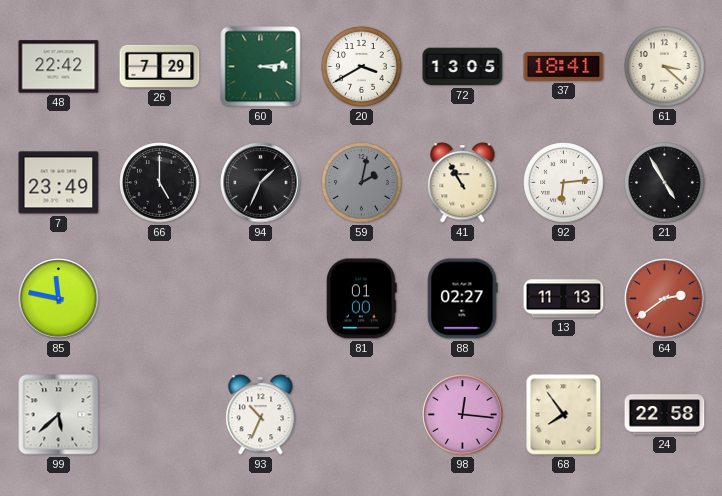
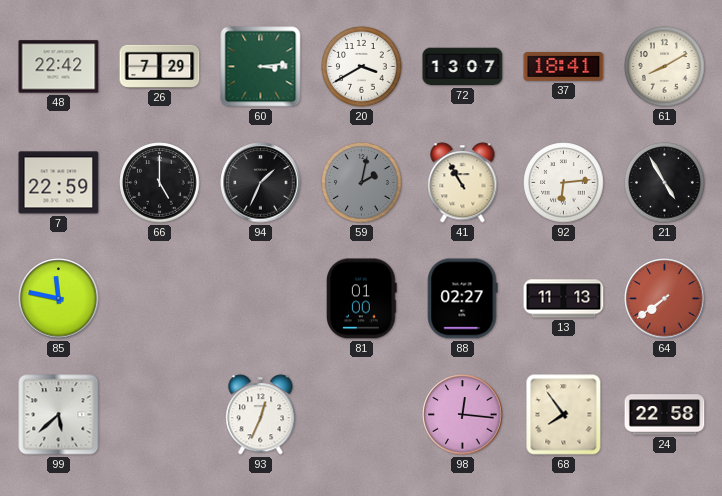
72: 13:05 -> 13:07
61: 3:22 -> 8:10
7: 23:49 -> 22:59
64: 2:39 -> 7:39
93: 10:34 -> 12:34
